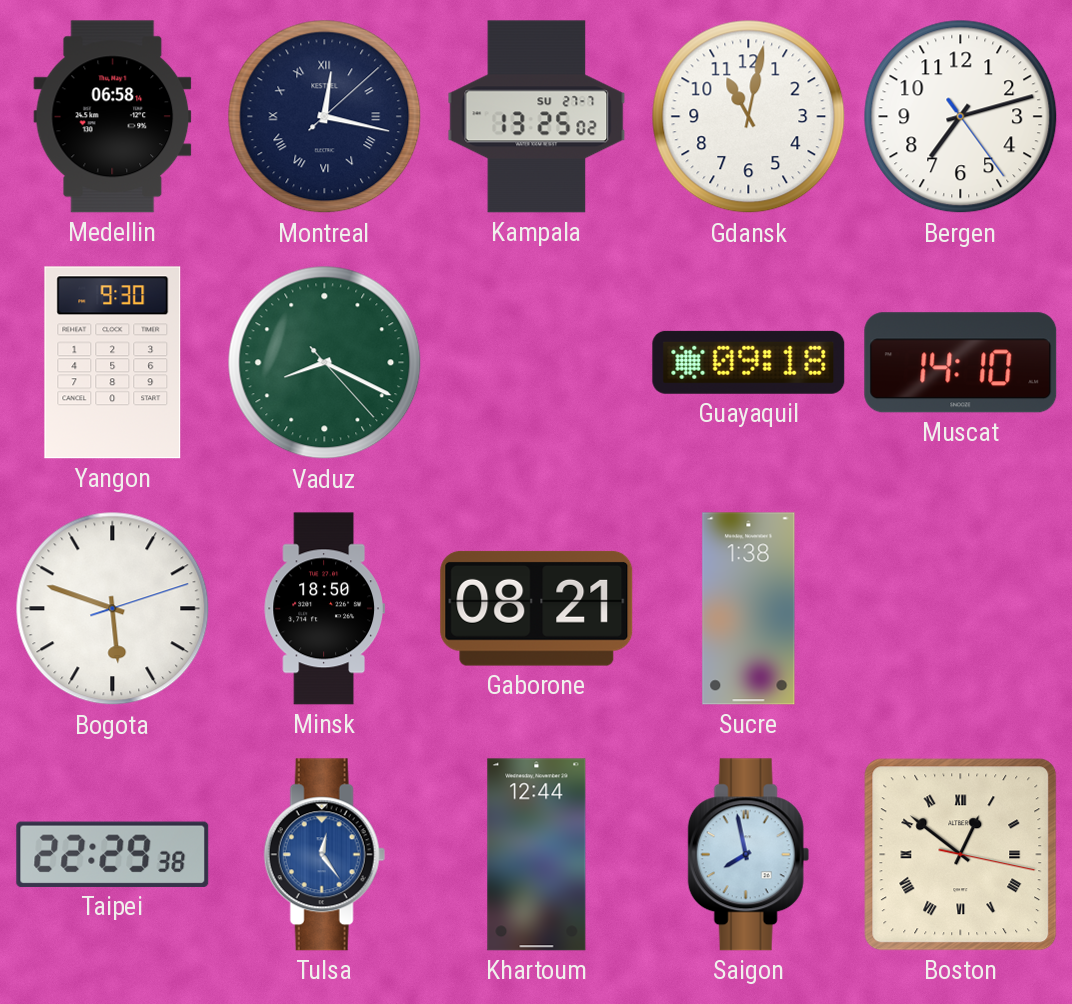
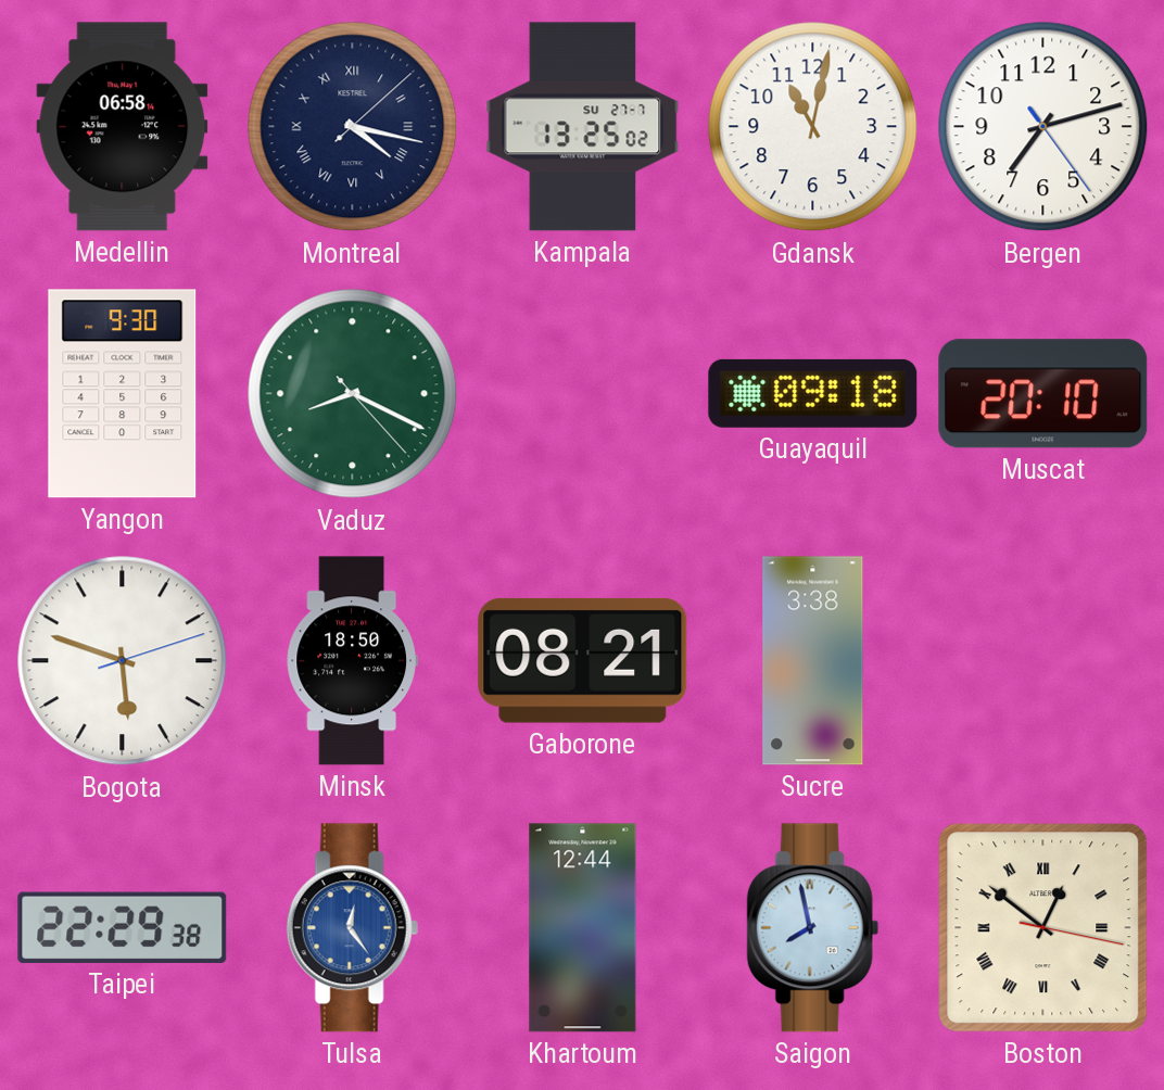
Montreal: 12:17 -> 4:17
Muscat: 14:10 -> 20:10
Sucre: 1:38 -> 3:38
